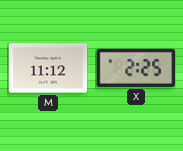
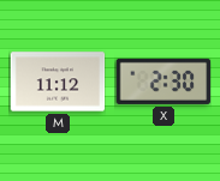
X: 2:25 -> 2:30
